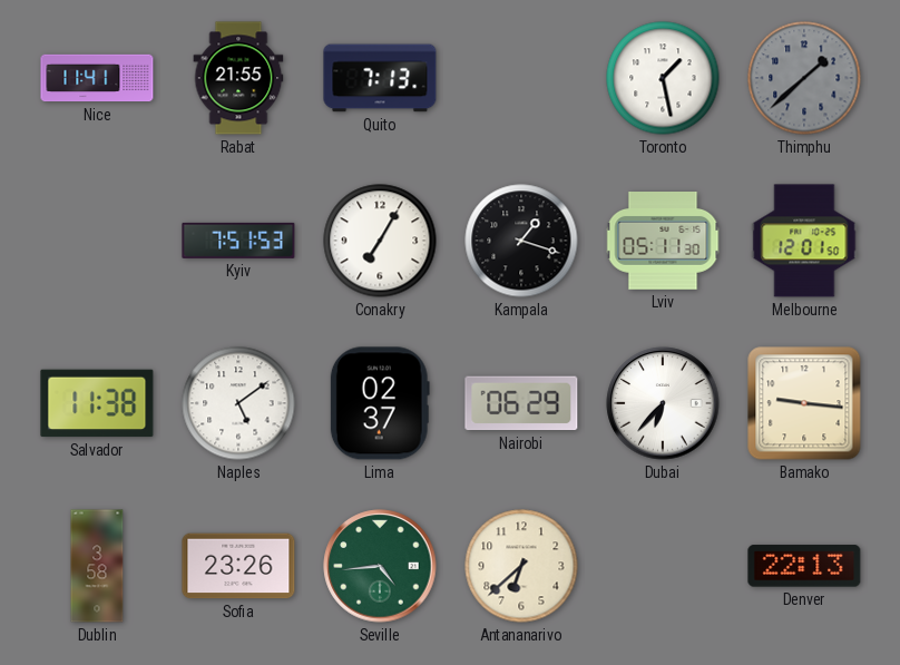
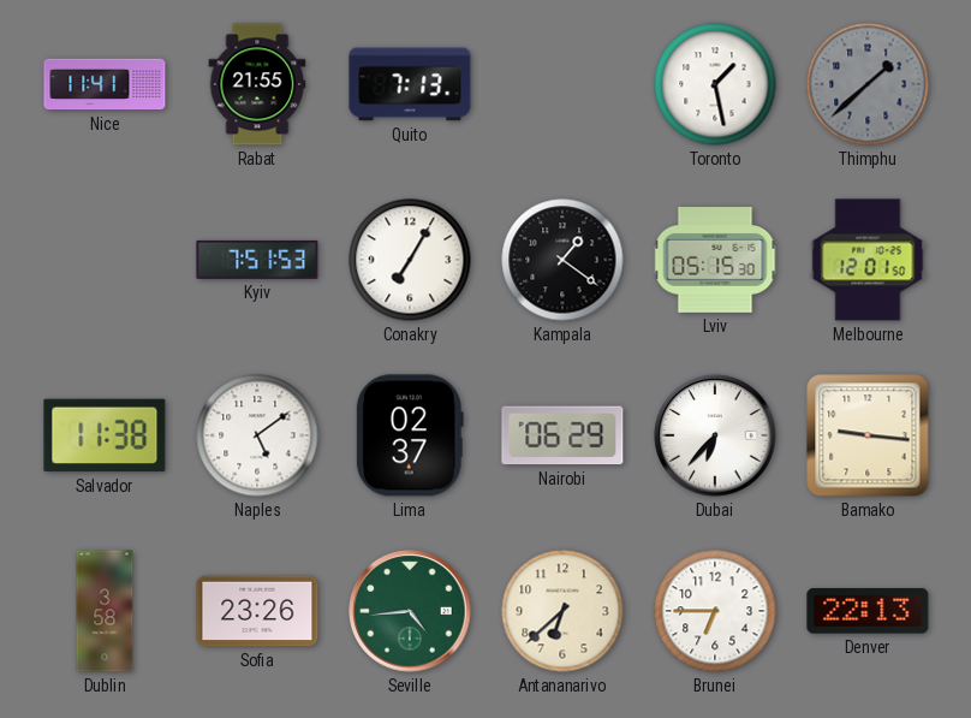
Kampala: 1:18 -> 1:21
Lviv: 05:11 -> 05:15
Brunei: none -> 6:45
